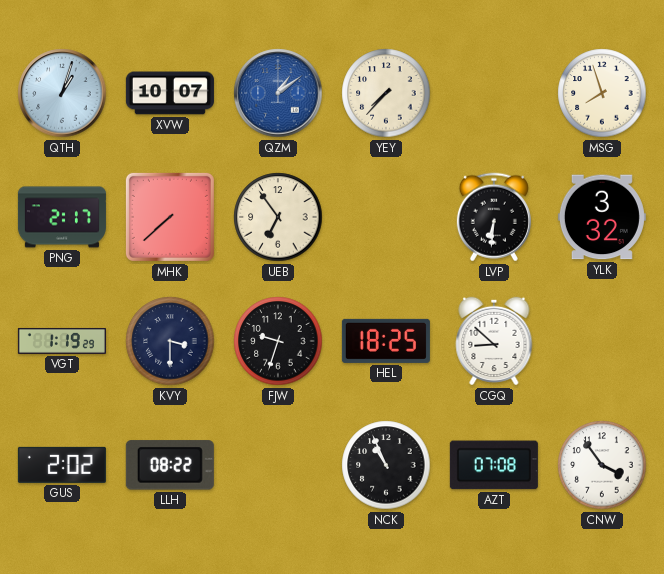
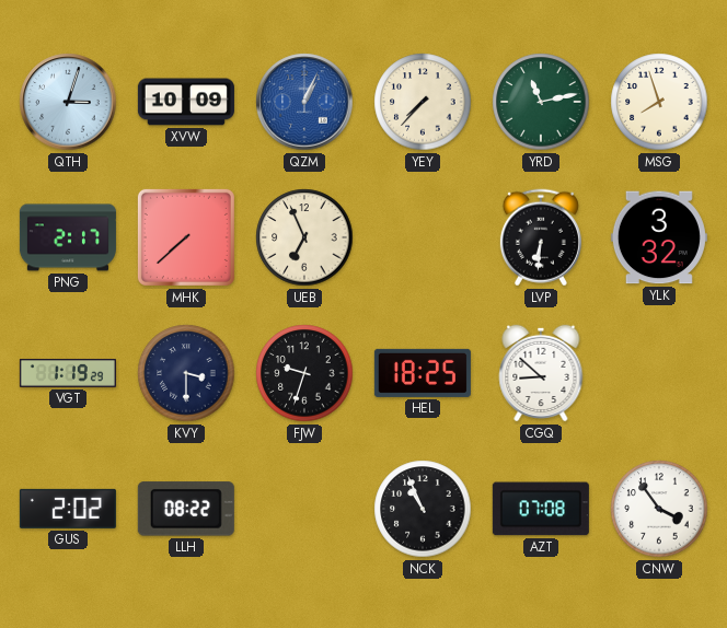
QTH: 1:03 -> 3:03
XVW: 10:07 -> 10:09
QZM: 1:09 -> 1:04
YRD: none -> 11:13
UEB: 6:54 -> 6:56
